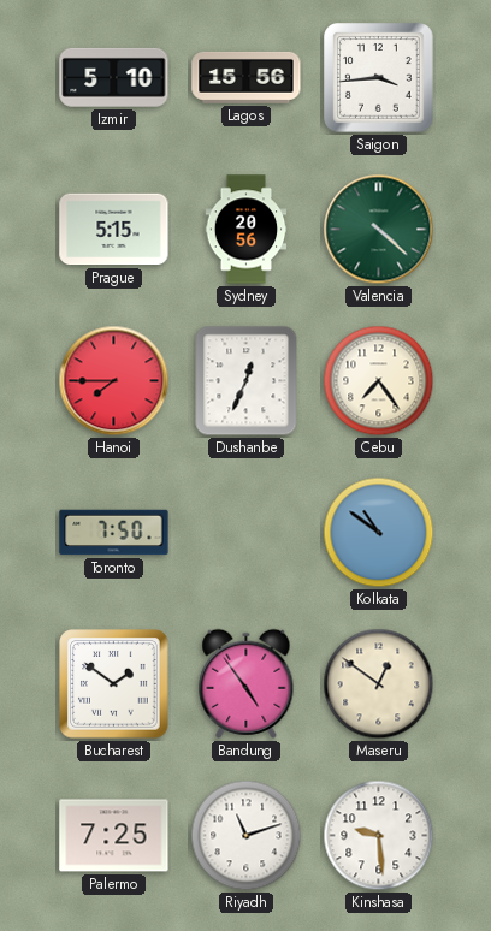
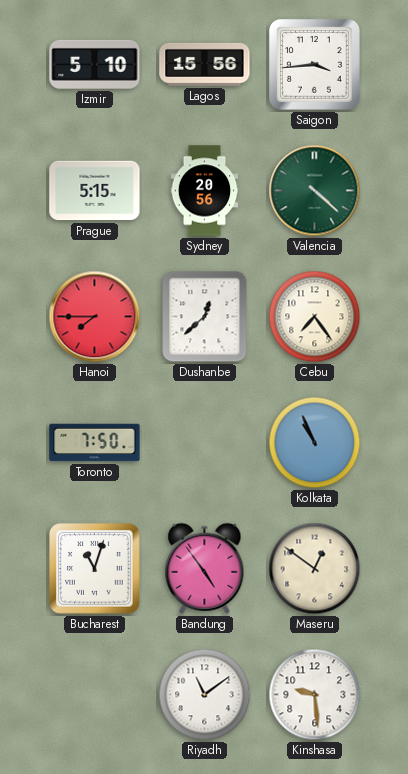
Dushanbe: 12:34 -> 12:38
Kolkata: 10:51 -> 10:56
Bucharest: 1:51 -> 11:03
Palermo: 7:25 -> none
Riyadh: 11:12 -> 11:09
